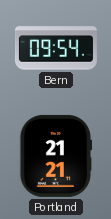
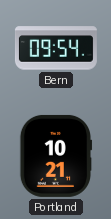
Portland: 21:21 -> 10:21
